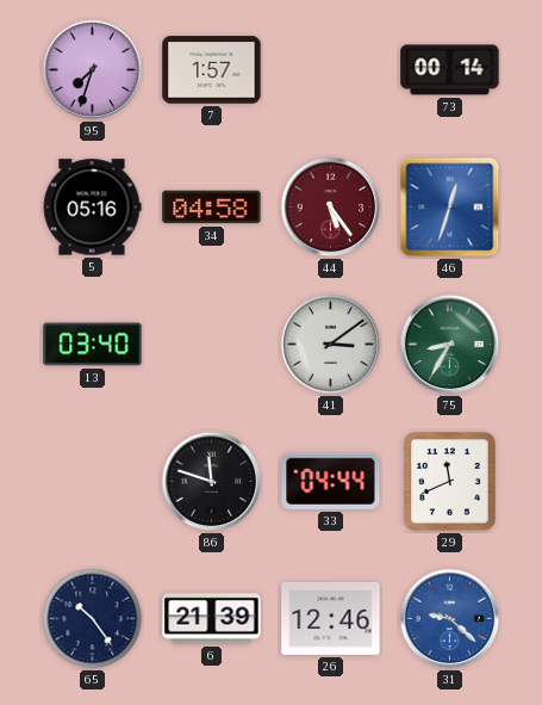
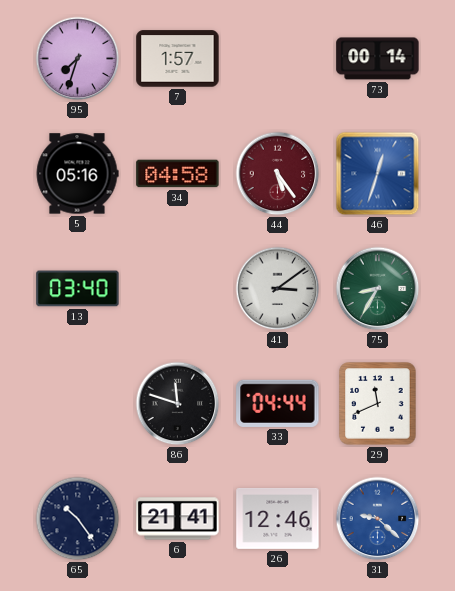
6: 21:39 -> 21:41
